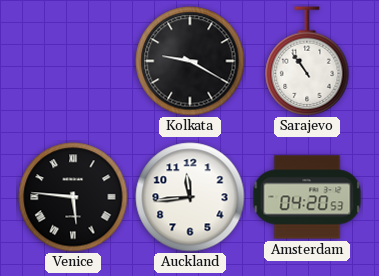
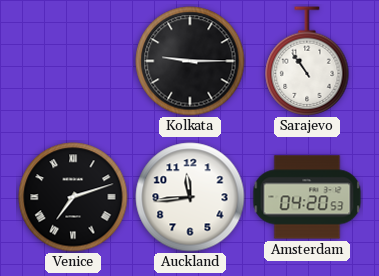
Kolkata: 9:20 -> 9:15
Venice: 5:46 -> 7:12
